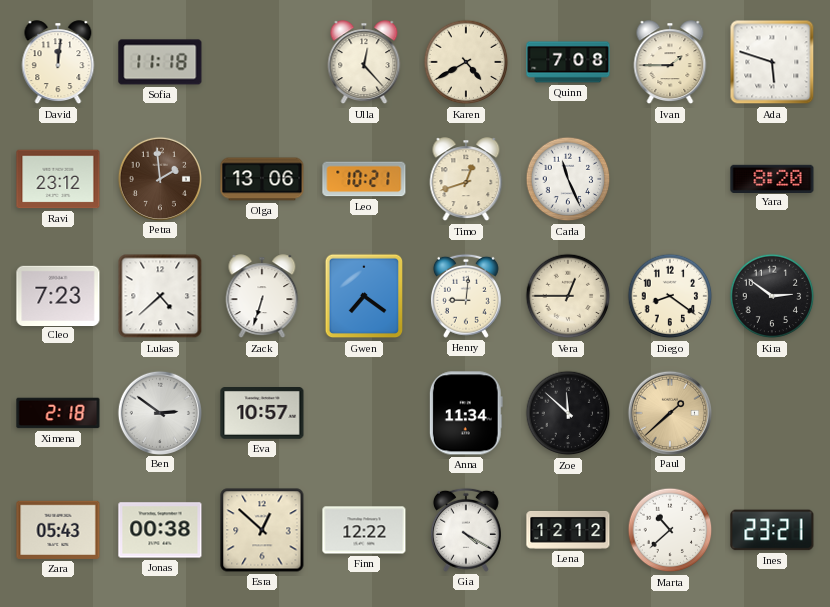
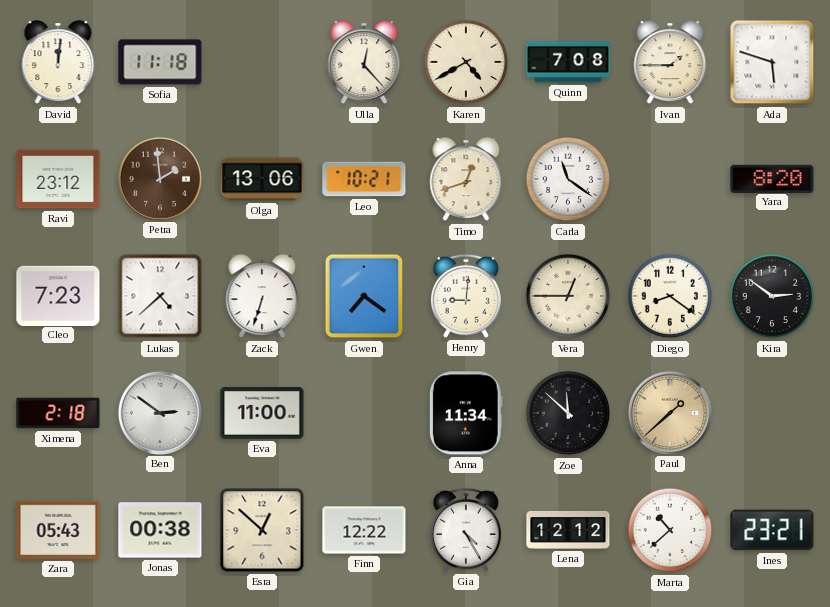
Carla: 11:26 -> 11:21
Eva: 10:57 -> 11:00
Gia: 4:20 -> 4:25
